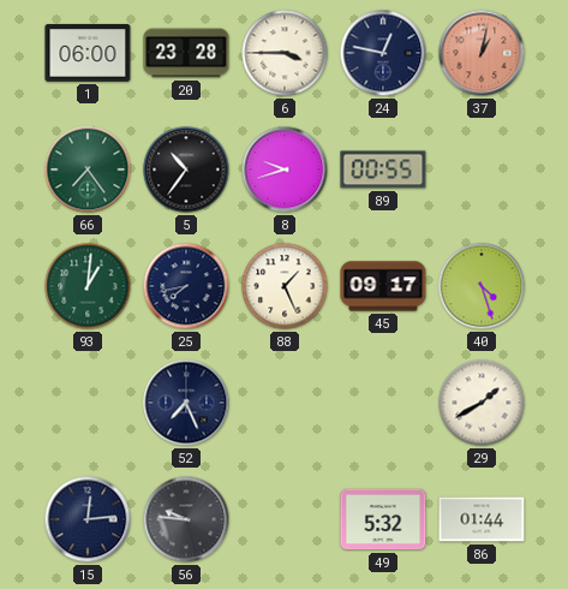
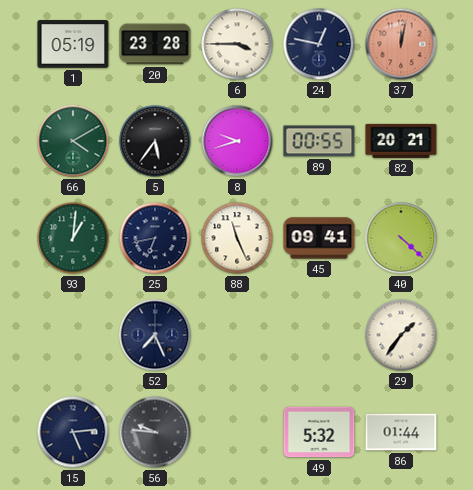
1: 06:00 -> 05:19
37: 1:02 -> 12:02
66: 7:24 -> 4:10
5: 10:36 -> 5:36
82: none -> 20:21
25: 7:43 -> 6:43
88: 1:26 -> 11:26
45: 09:17 -> 09:41
40: 4:27 -> 4:22
29: 1:40 -> 1:36
15: 12:14 -> 5:14
